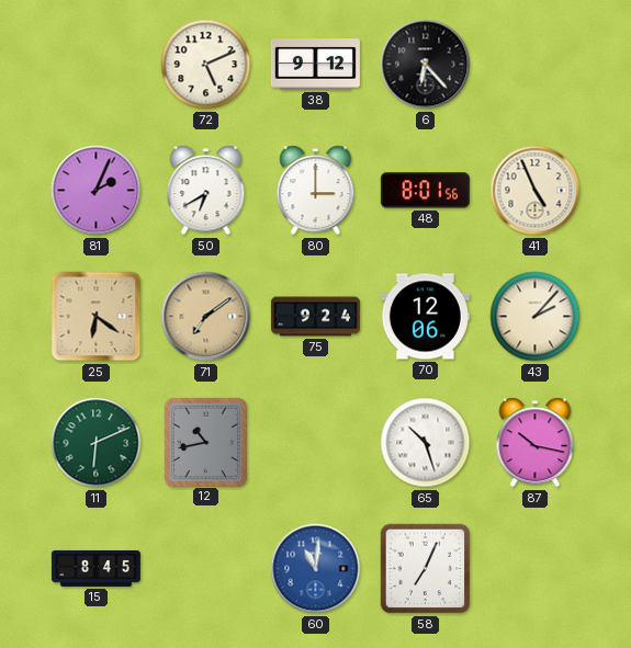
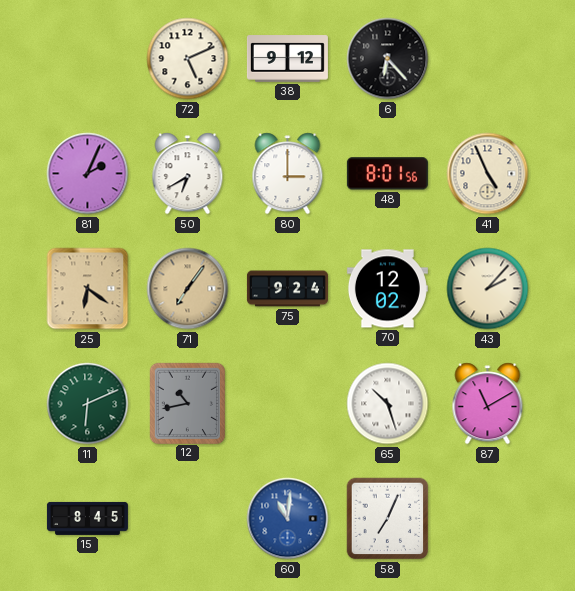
71: 7:09 -> 7:06
70: 12:06 -> 12:02
87: 10:17 -> 11:10
